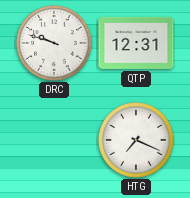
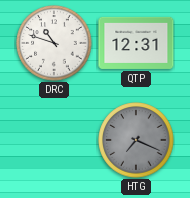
DRC: 9:48 -> 10:48
HTG dial: white -> grey
